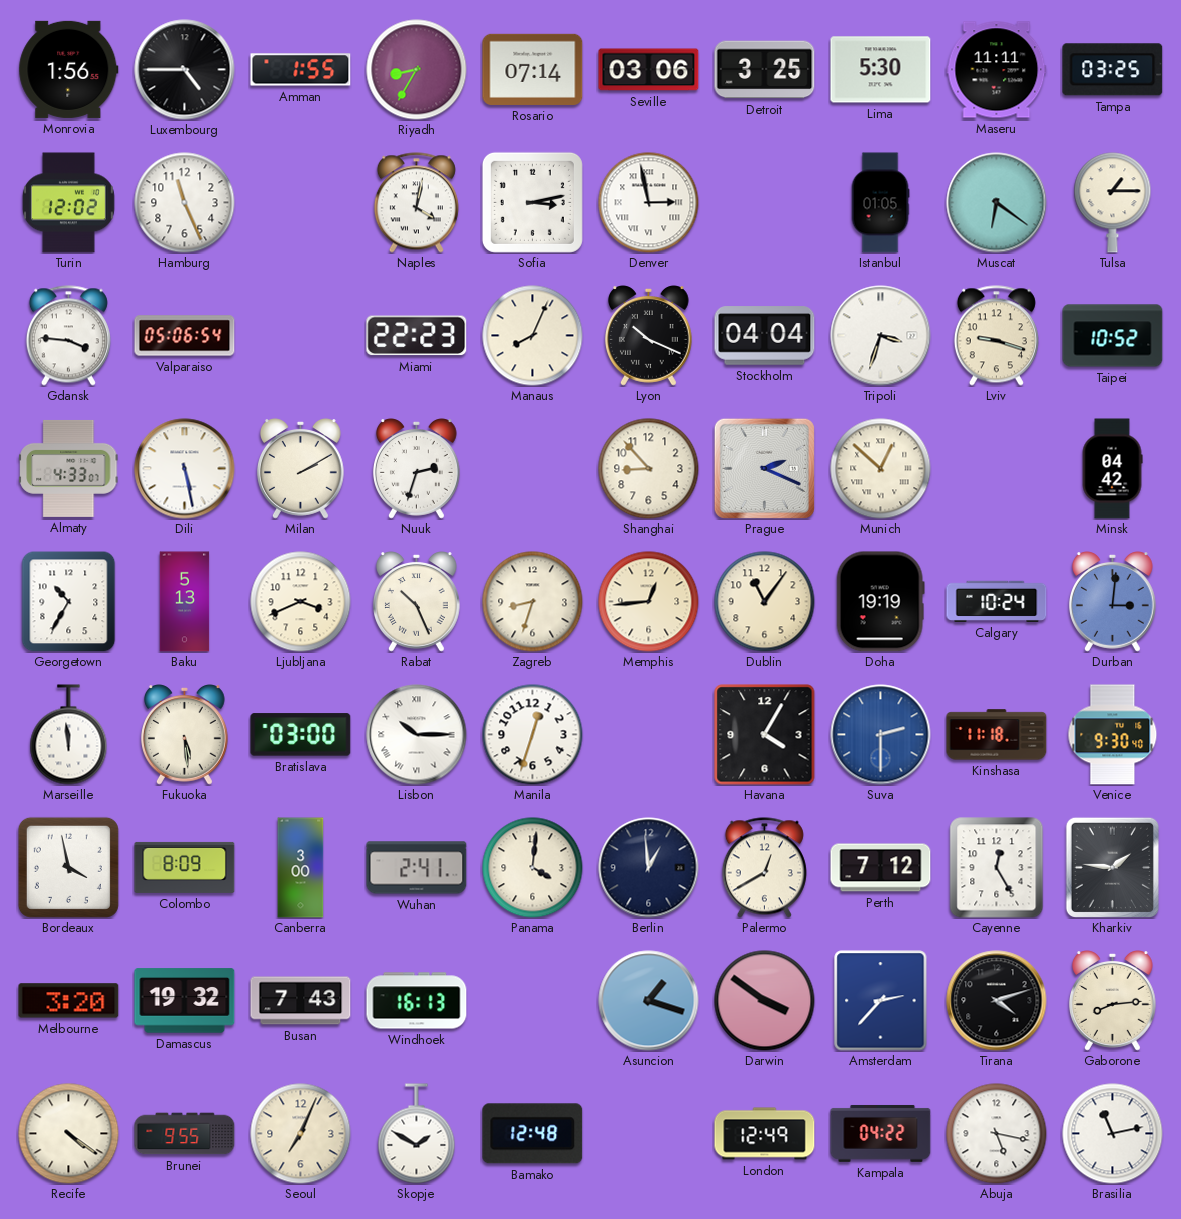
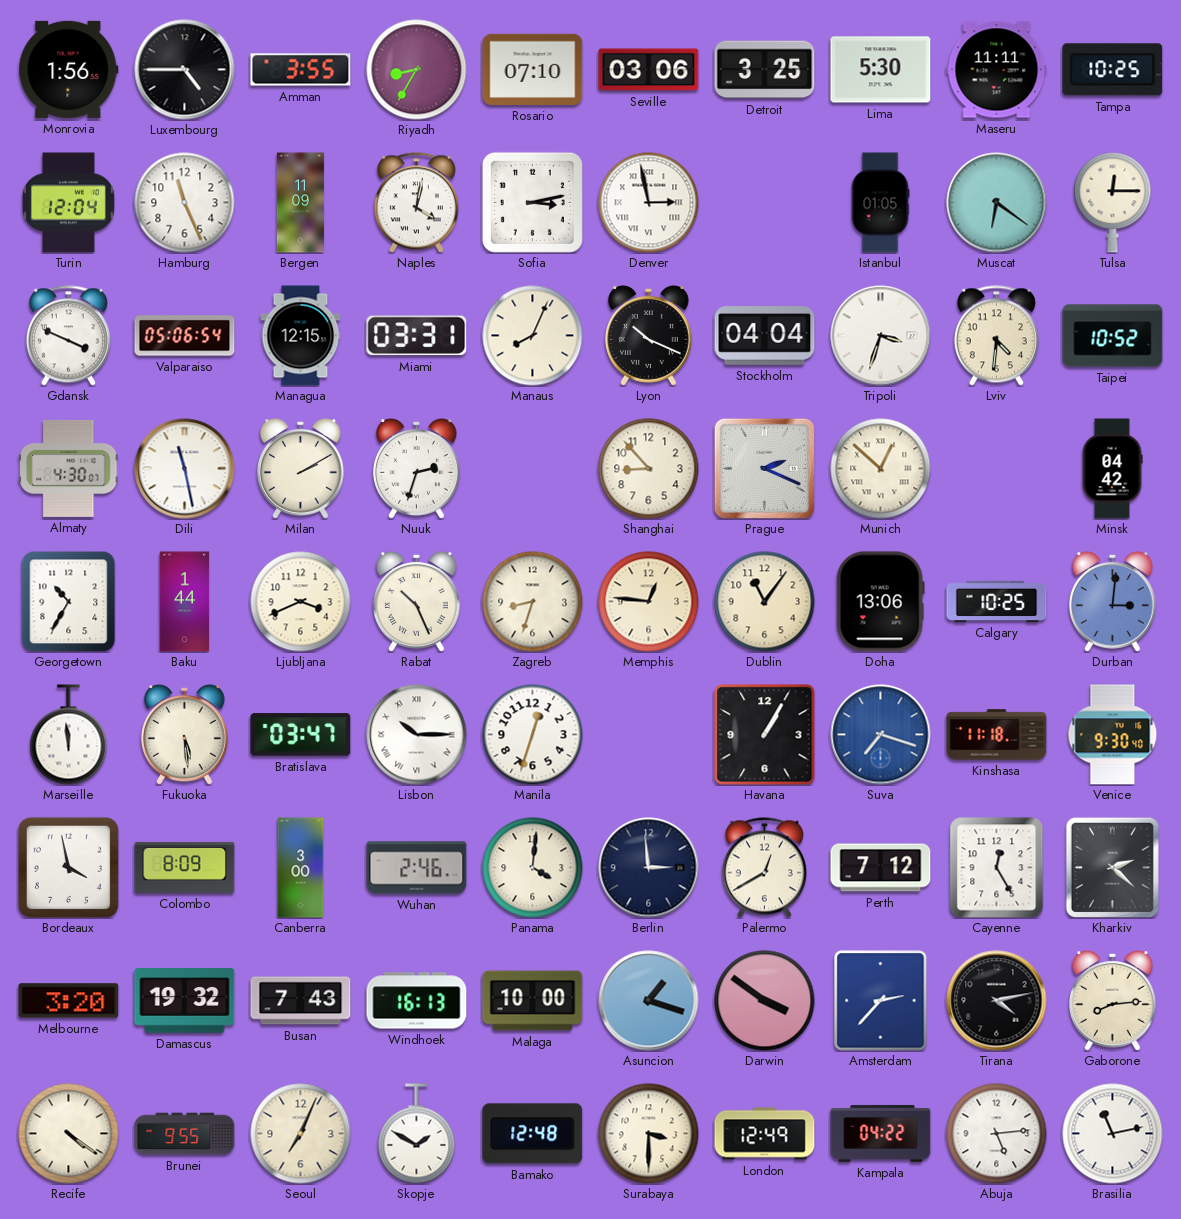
Amman: 1:55 -> 3:55
Rosario: 07:14 -> 07:10
Tampa: 03:25 -> 10:25
Turin: 12:02 -> 12:04
Bergen: none -> 11:09
Tulsa: 1:15 -> 12:15
Gdansk: 3:46 -> 3:49
Managua: none -> 12:15
Miami: 22:23 -> 03:31
Lviv: 9:18 -> 4:31
Almaty: 4:33 -> 4:30
Dili: 5:28 -> 11:28
Baku: 5:13 -> 1:44
Memphis: 12:44 -> 12:46
Doha: 19:19 -> 13:06
Calgary: 10:24 -> 10:25
Bratislava: 03:00 -> 03:47
Havana: 4:05 -> 1:05
Suva: 2:30 -> 7:18
Wuhan: 2:41 -> 2:46
Berlin: 12:59 -> 2:59
Kharkiv: 1:46 -> 2:22
Malaga: none -> 10:00
Tirana: 4:12 -> 4:13
Surabaya: none -> 3:30
Abuja: 5:17 -> 5:14
